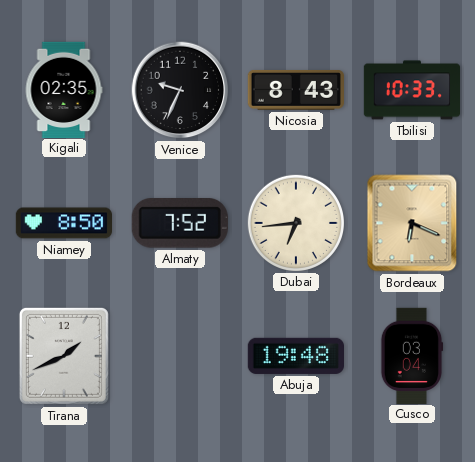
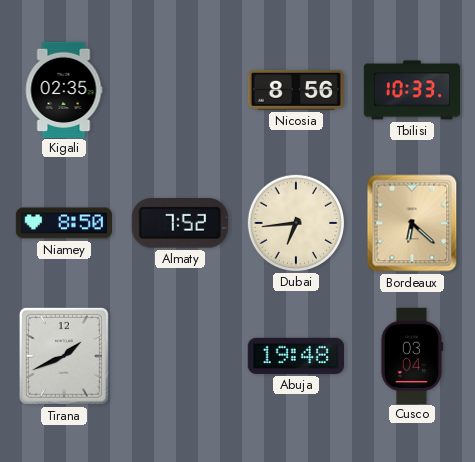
Venice: 9:34 -> none
Nicosia: 8:43 -> 8:56
Bordeaux: 6:19 -> 6:22
